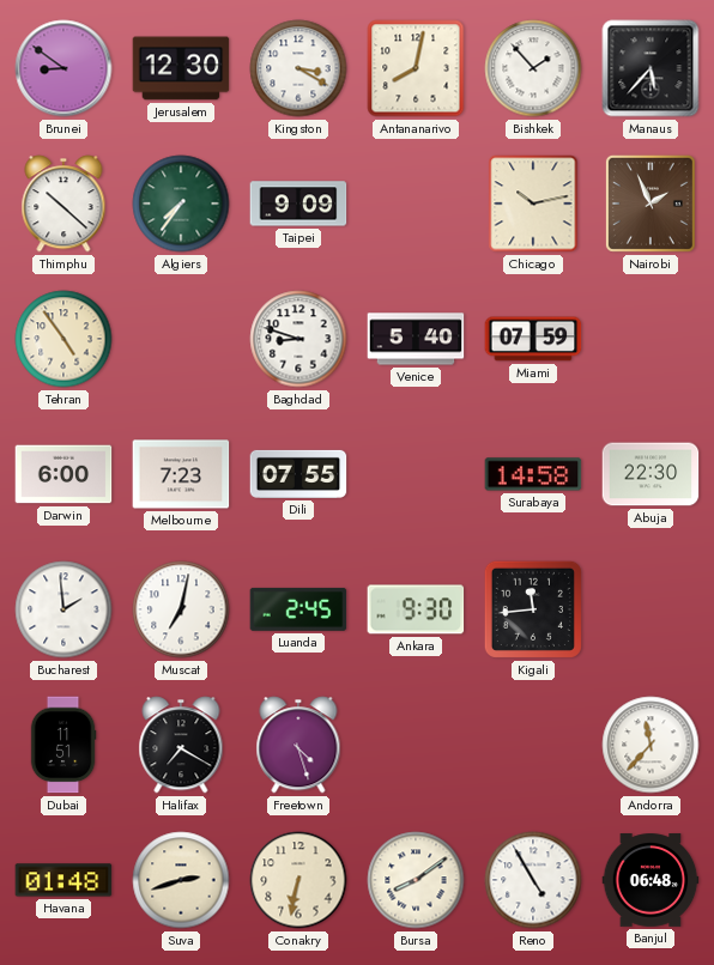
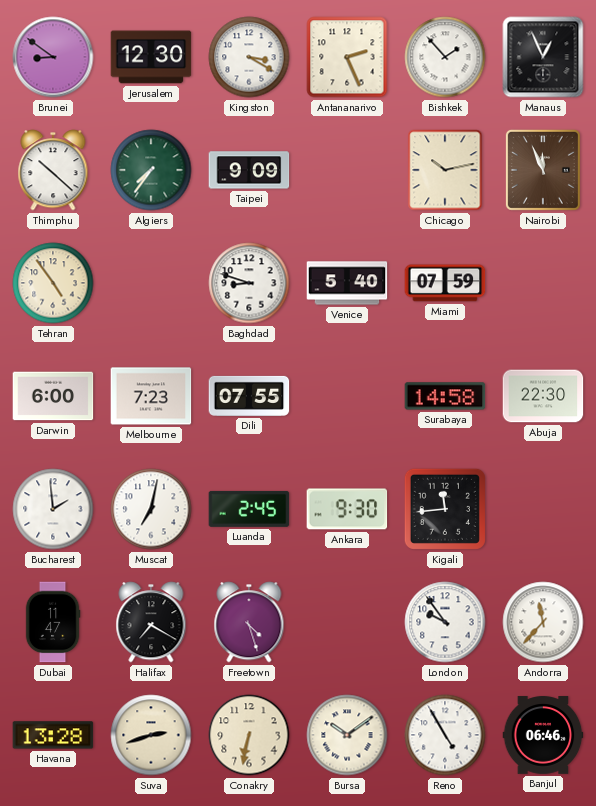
Antananarivo: 8:02 -> 2:26
Manaus: 5:37 -> 12:56
Nairobi: 1:56 -> 11:56
Dubai: 11:51 -> 11:47
London: none -> 9:54
Havana: 01:48 -> 13:28
Bursa: 8:09 -> 10:09
Banjul: 06:48 -> 06:46
